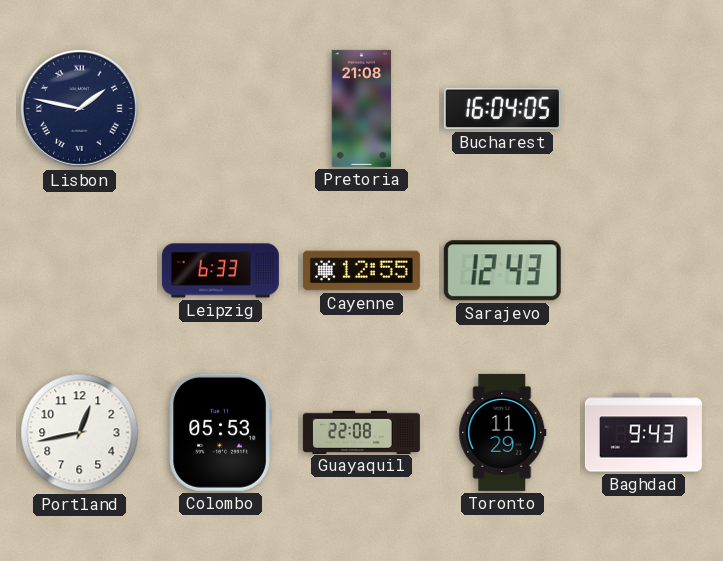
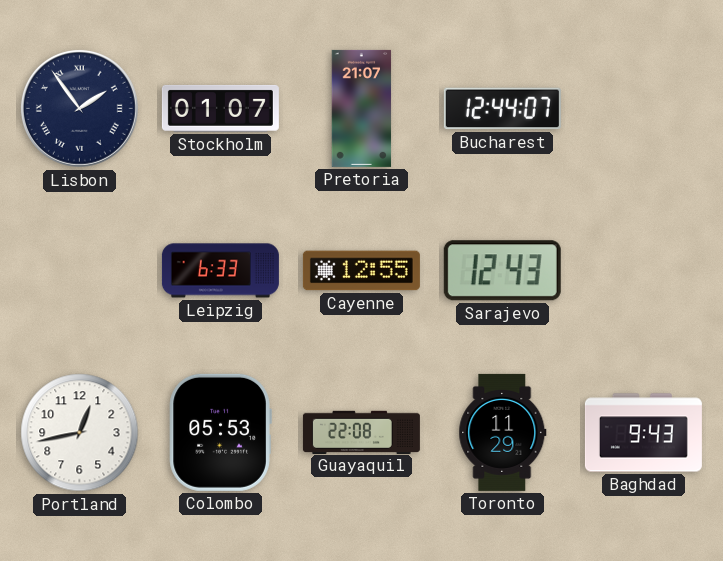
Lisbon: 1:47 -> 1:54
Stockholm: none -> 01:07
Pretoria: 21:08 -> 21:07
Bucharest: 16:04 -> 12:44
